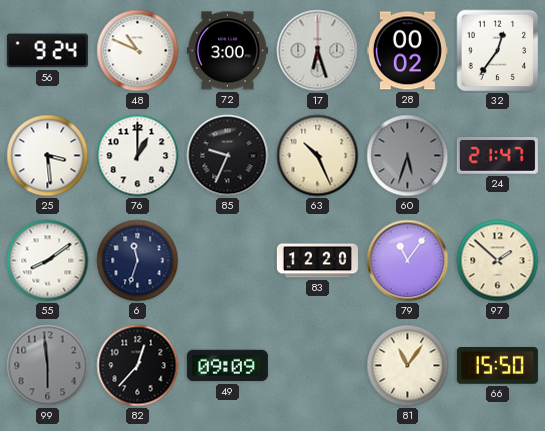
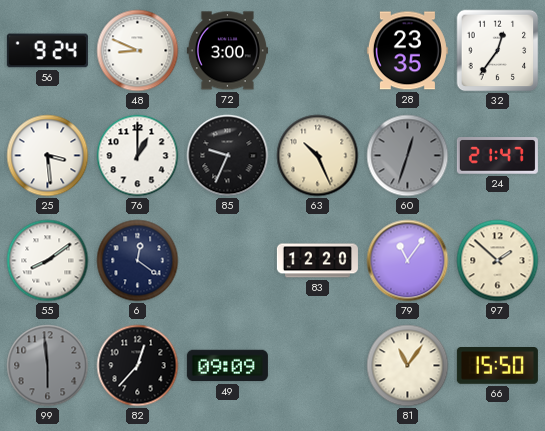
48: 10:49 -> 8:49
17: 6:27 -> none
28: 00:02 -> 23:35
60: 5:33 -> 12:33
6: 11:33 -> 12:21
